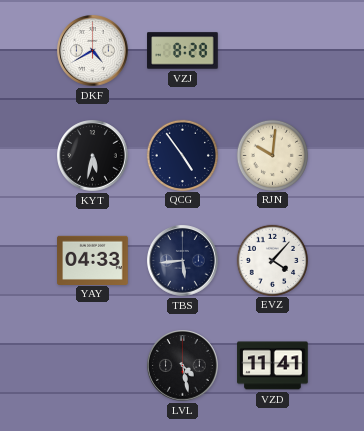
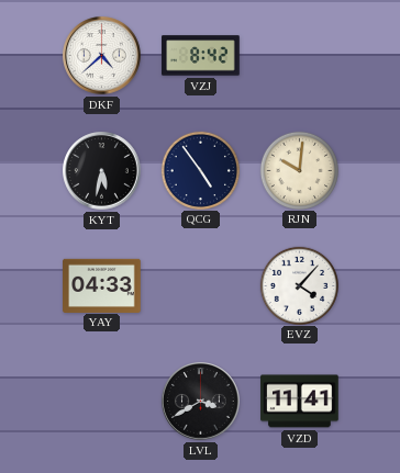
DKF: 4:40 -> 4:38
VZJ: 8:28 -> 8:42
TBS: 5:44 -> none
LVL: 4:28 -> 3:40
